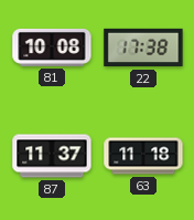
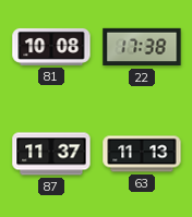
63: 11:18 -> 11:13
